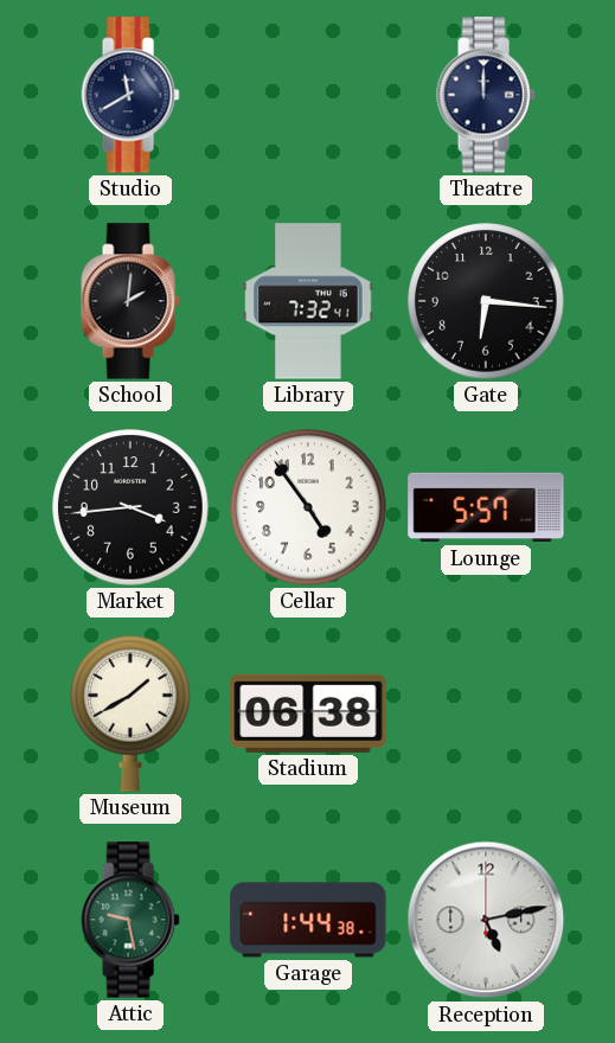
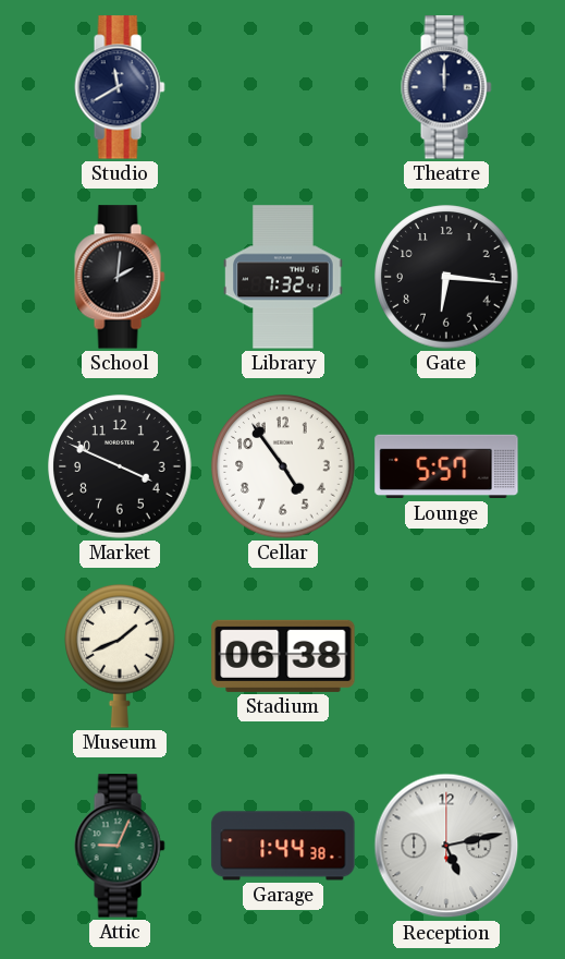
Market: 3:44 -> 3:49
Museum: 1:40 -> 1:41
Attic: 9:28 -> 9:04
